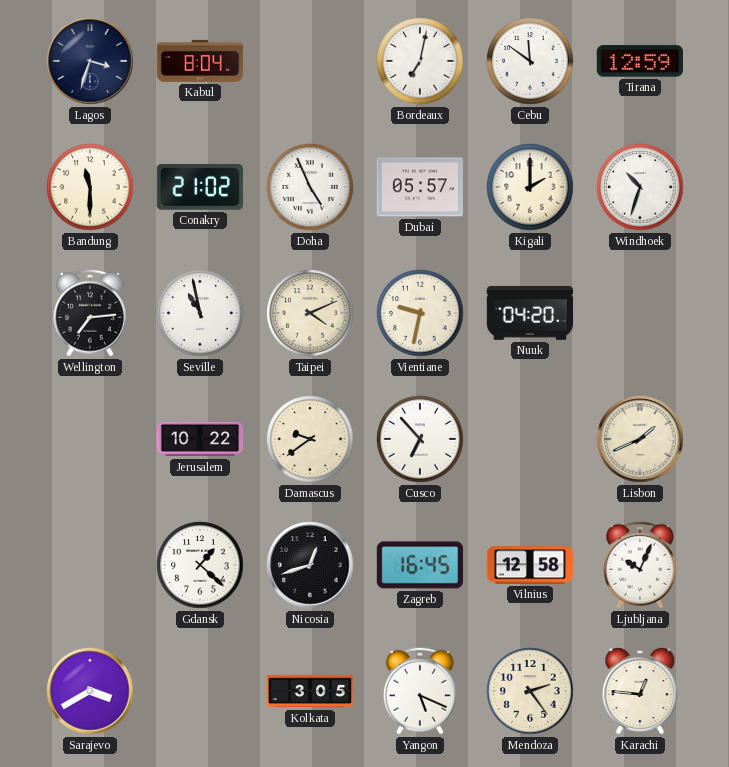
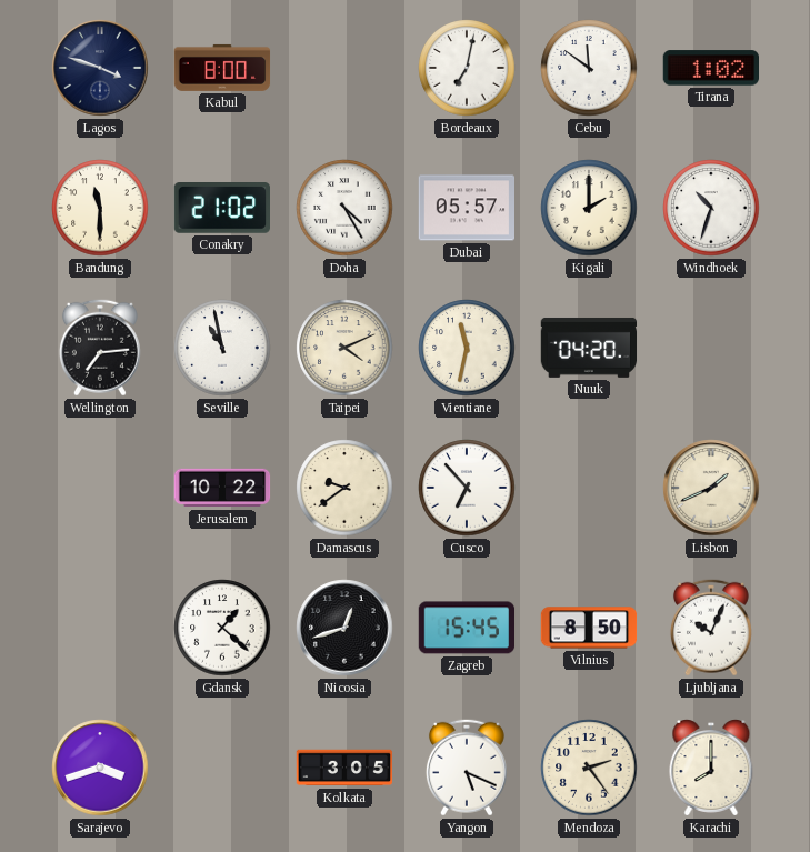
Lagos: 3:33 -> 3:48
Kabul: 8:04 -> 8:00
Tirana: 12:59 -> 1:02
Doha: 4:56 -> 4:25
Vientiane: 9:32 -> 11:32
Zagreb: 16:45 -> 15:45
Vilnius: 12:58 -> 8:50
Sarajevo: 3:40 -> 3:42
Karachi: 12:46 -> 8:00
